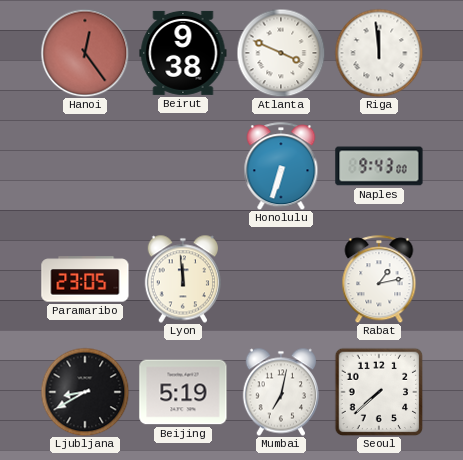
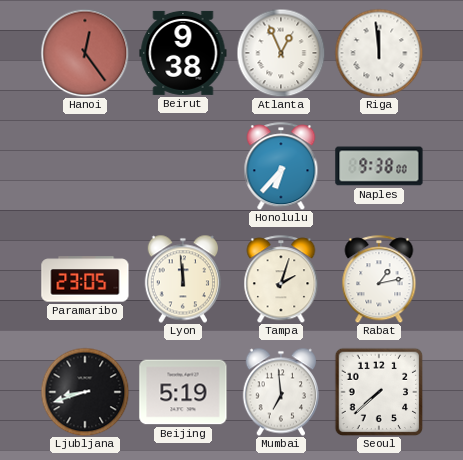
Atlanta: 3:49 -> 12:56
Honolulu: 6:33 -> 6:37
Naples: 9:43 -> 9:38
Tampa: none -> 2:03
Ljubljana: 8:40 -> 8:42
Mumbai: 7:02 -> 6:59
